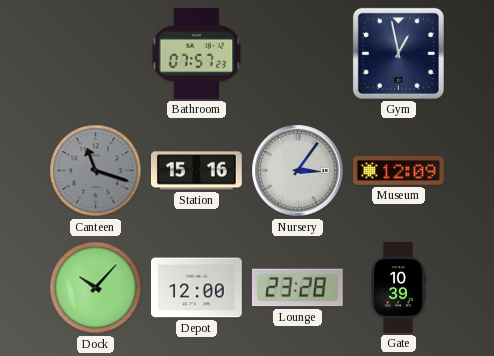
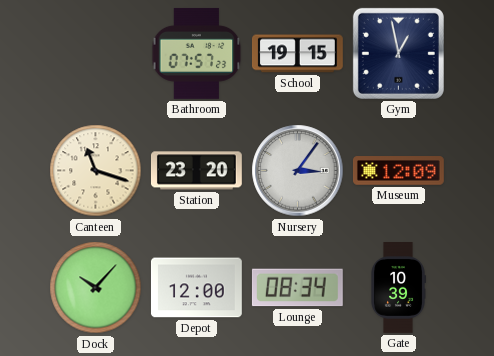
School: none -> 19:15
Canteen dial: grey -> cream
Station: 15:16 -> 23:20
Lounge: 23:28 -> 08:34
